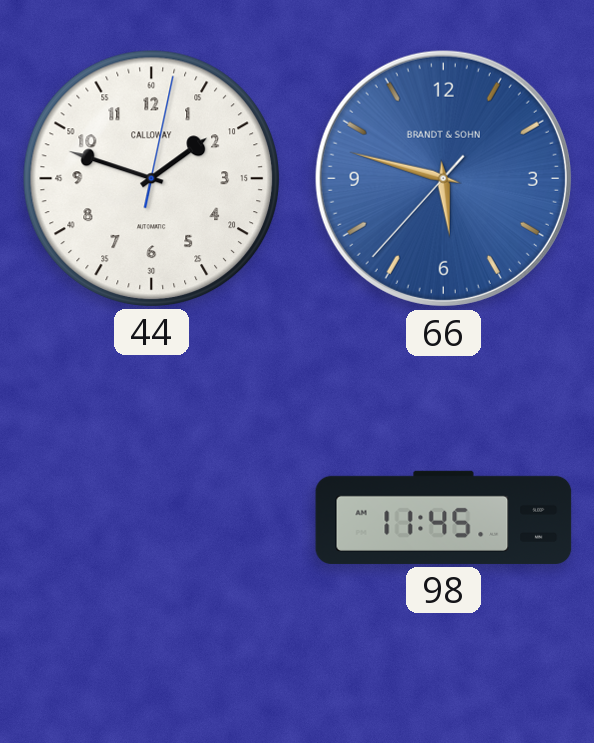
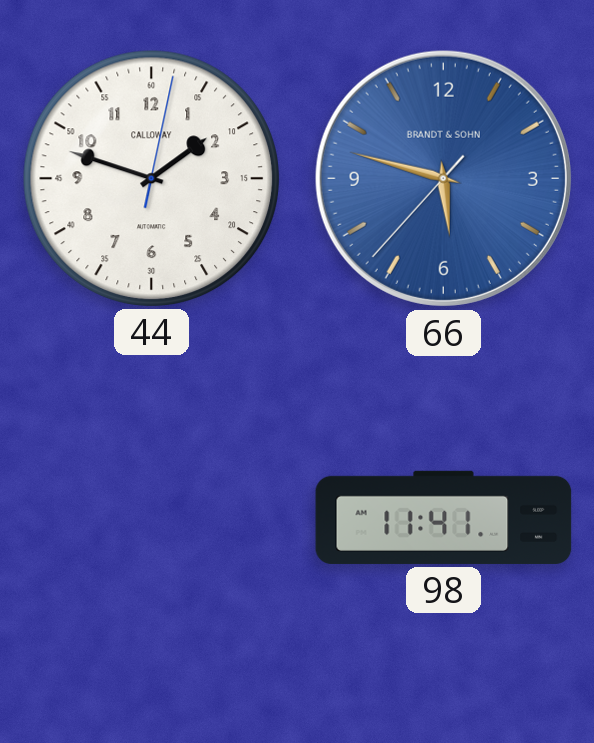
98: 11:45 -> 11:41
